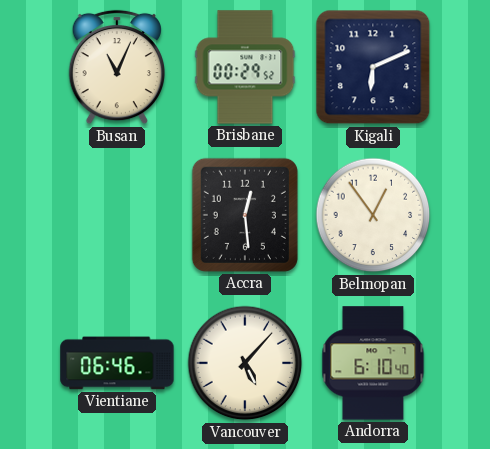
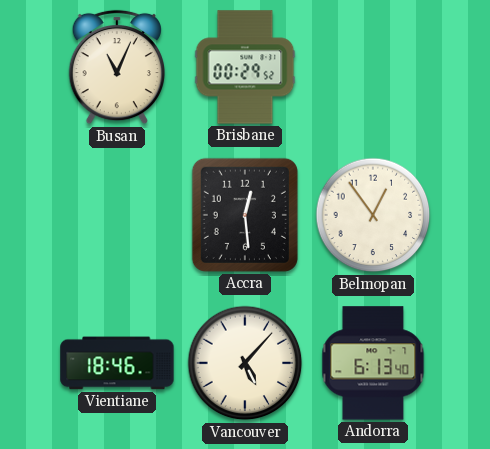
Kigali: 6:11 -> none
Vientiane: 06:46 -> 18:46
Andorra: 6:10 -> 6:13
